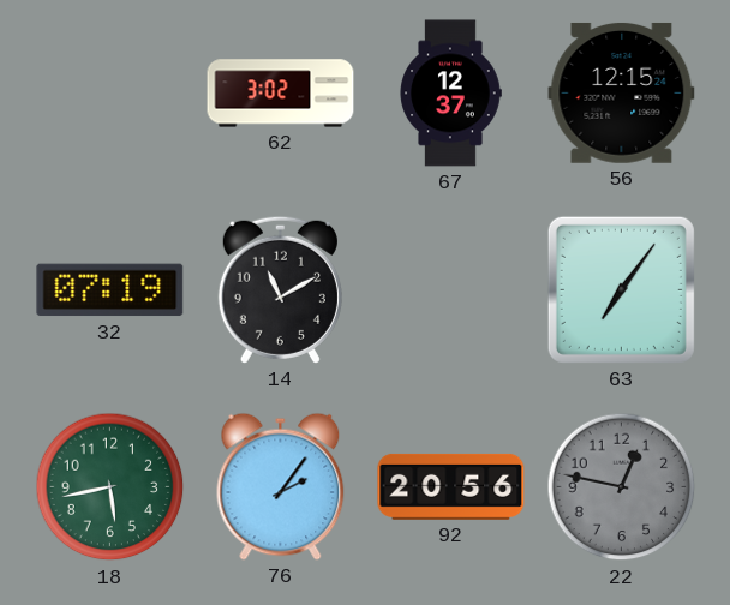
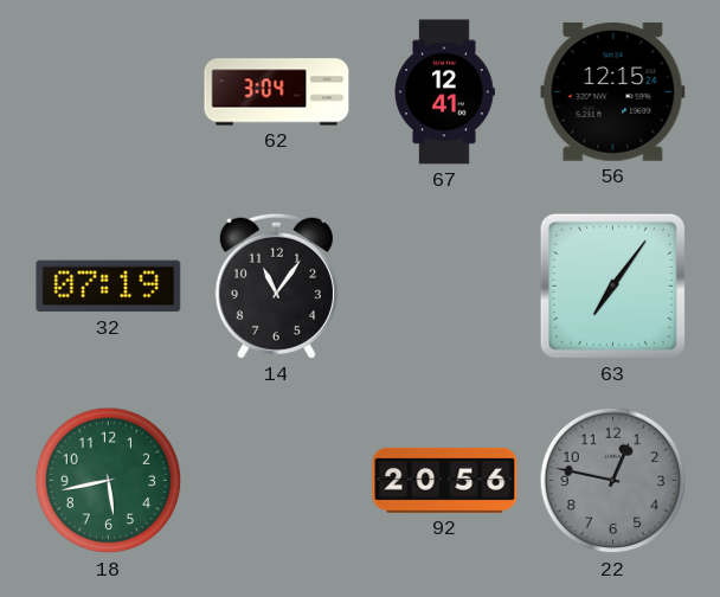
62: 3:02 -> 3:04
67: 12:37 -> 12:41
14: 11:10 -> 11:06
76: 2:06 -> none
